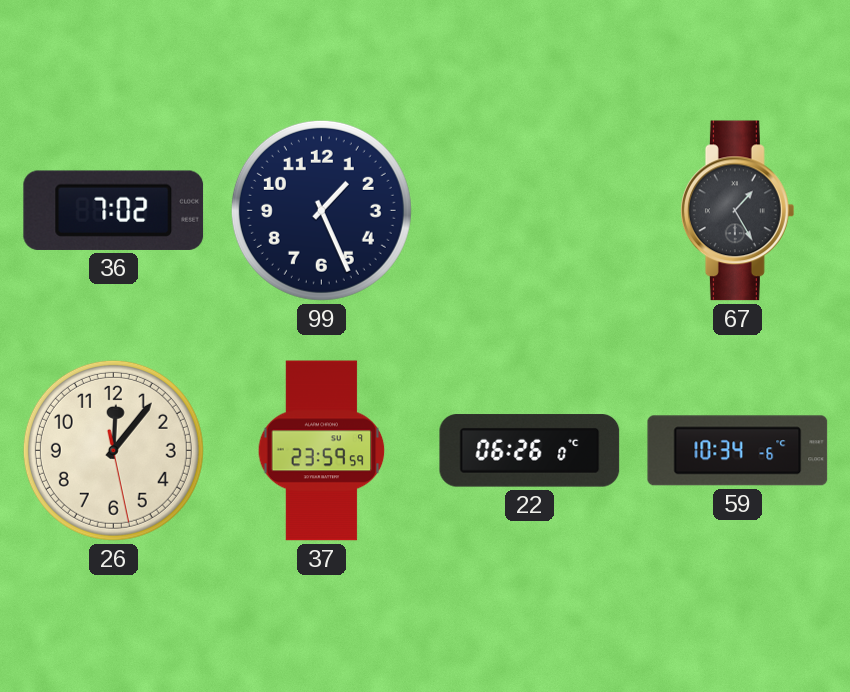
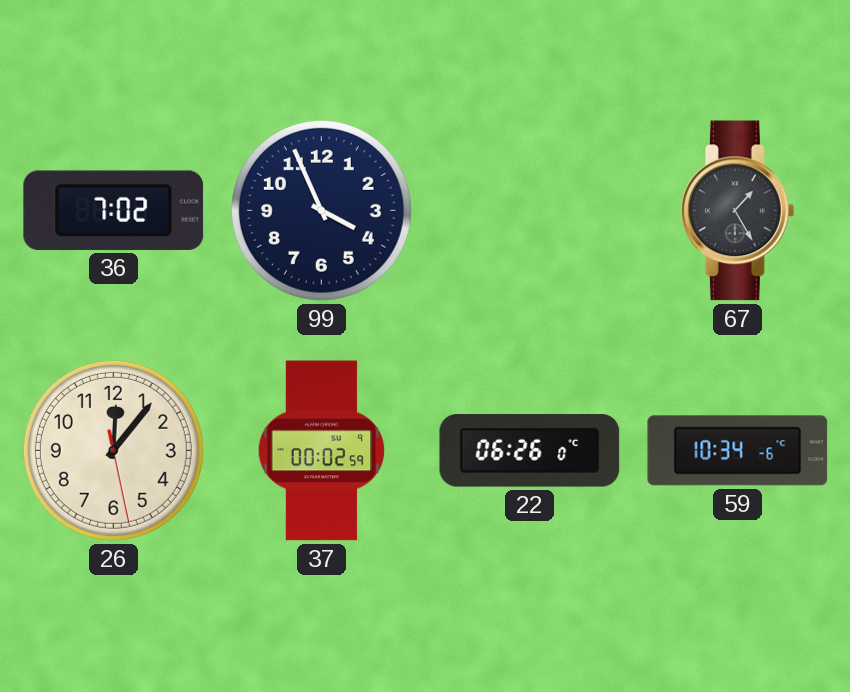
99: 1:26 -> 3:56
37: 23:59 -> 00:02
